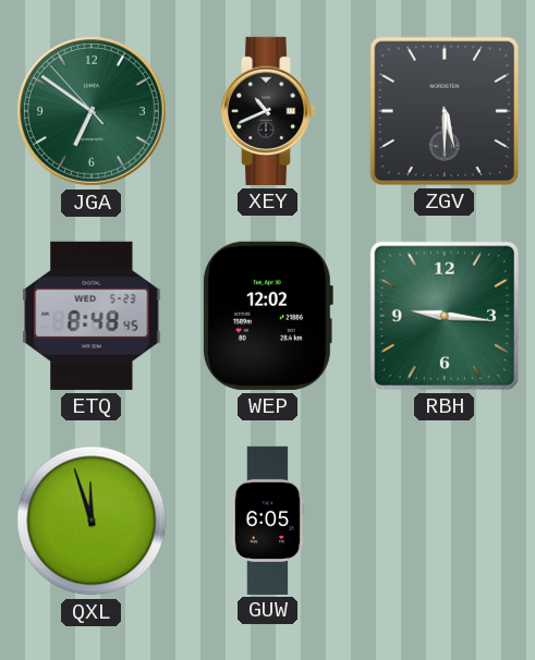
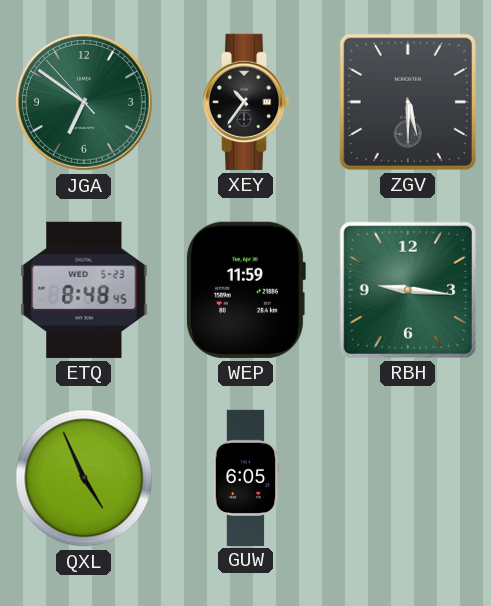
XEY: 10:41 -> 10:36
WEP: 12:02 -> 11:59
QXL: 11:57 -> 4:56
